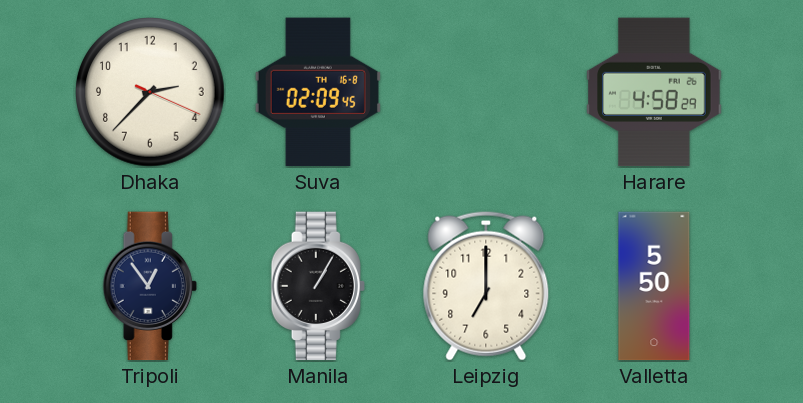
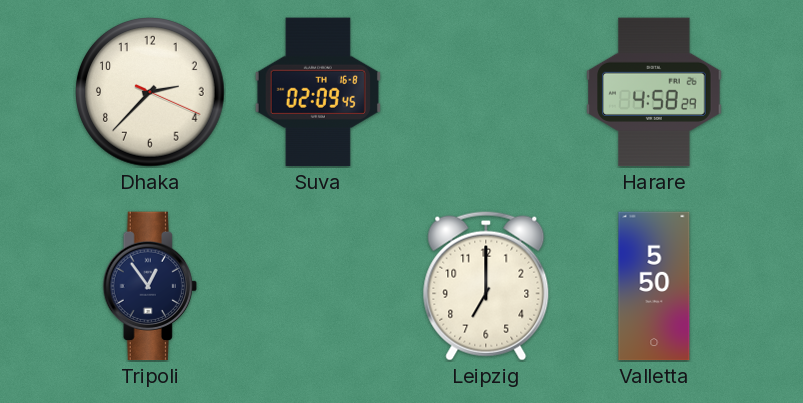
Manila: 1:05 -> none
